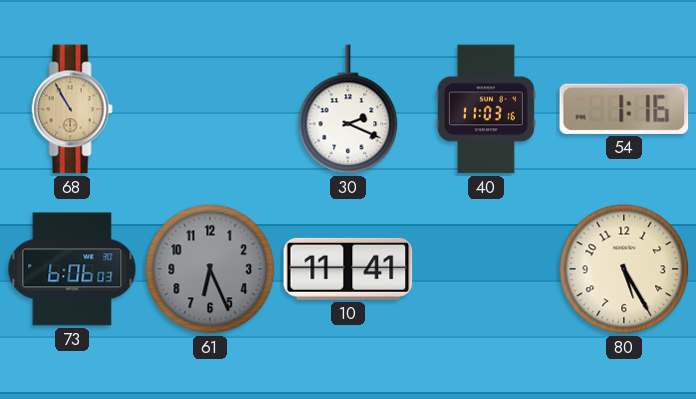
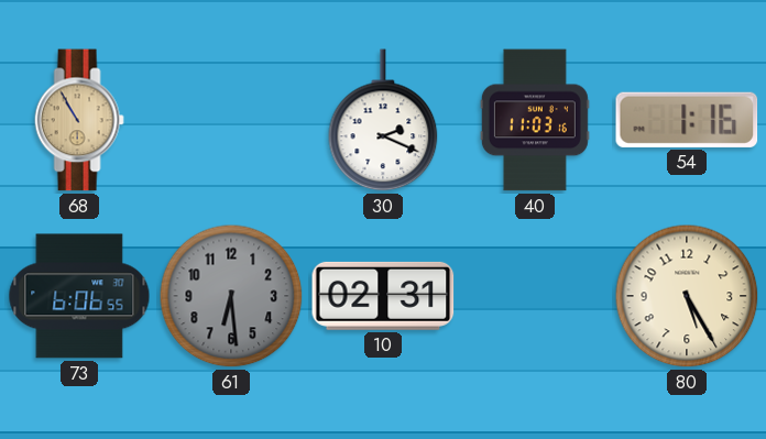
73: 6:06:03 -> 6:06:55
61: 6:26 -> 6:29
10: 11:41 -> 02:31
